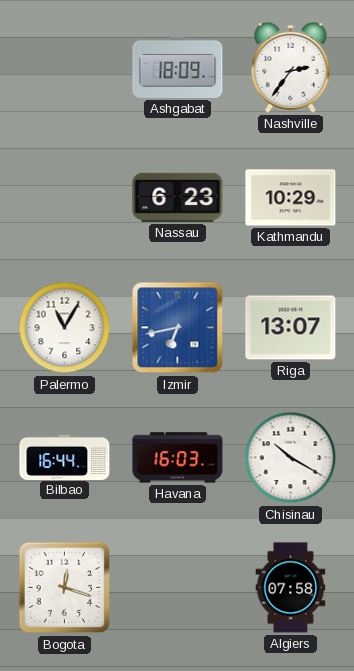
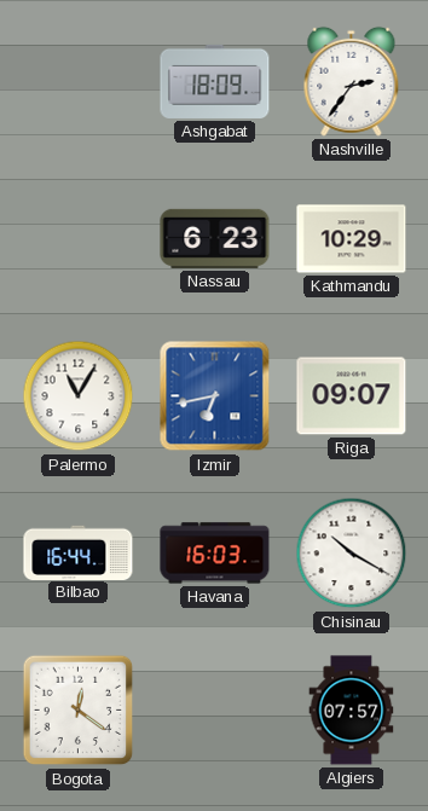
Riga: 13:07 -> 09:07
Bogota: 12:18 -> 12:21
Algiers: 07:58 -> 07:57
